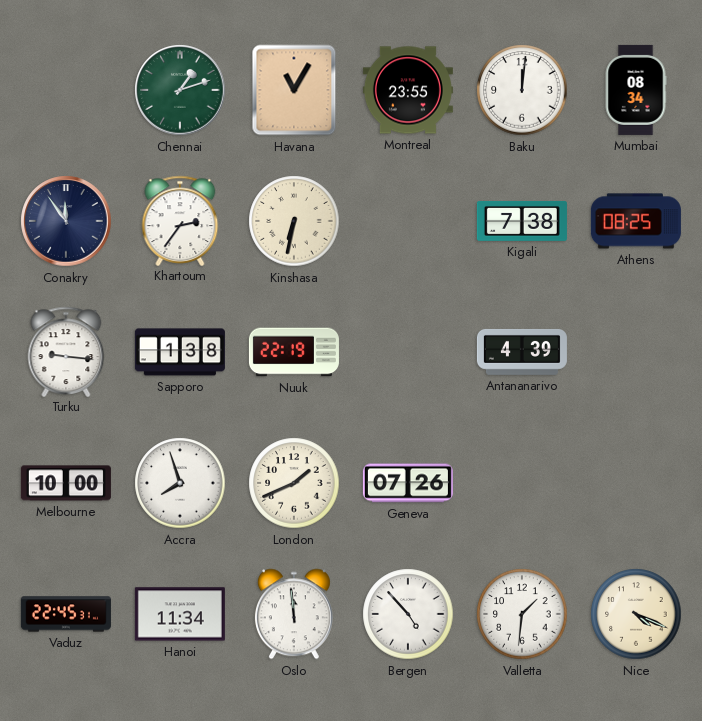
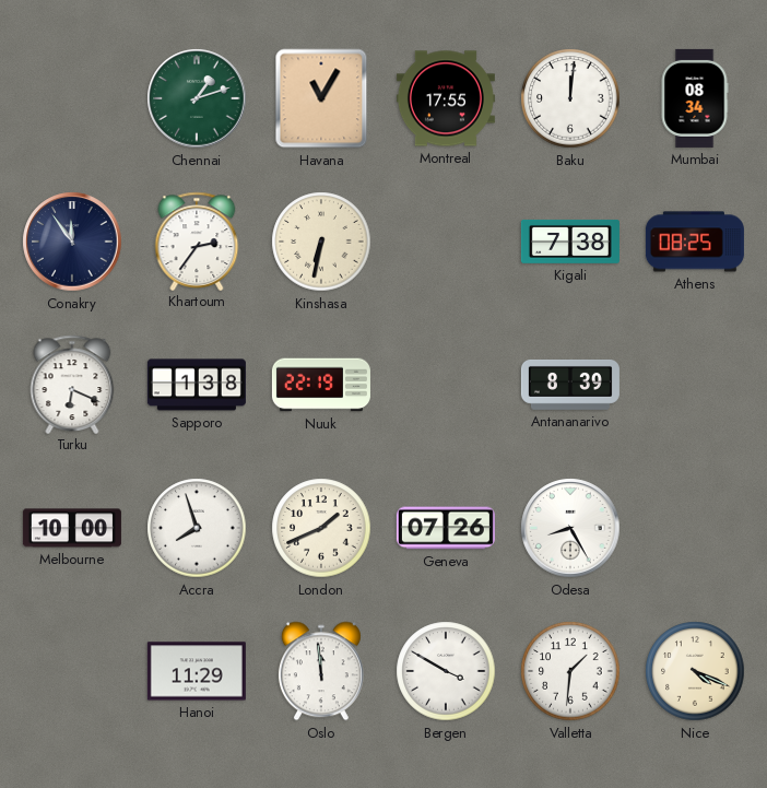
Montreal: 23:55 -> 17:55
Turku: 9:16 -> 6:19
Antananarivo: 4:39 -> 8:39
Odesa: none -> 8:25
Vaduz: 22:45 -> none
Hanoi: 11:34 -> 11:29
Bergen: 4:53 -> 3:50
